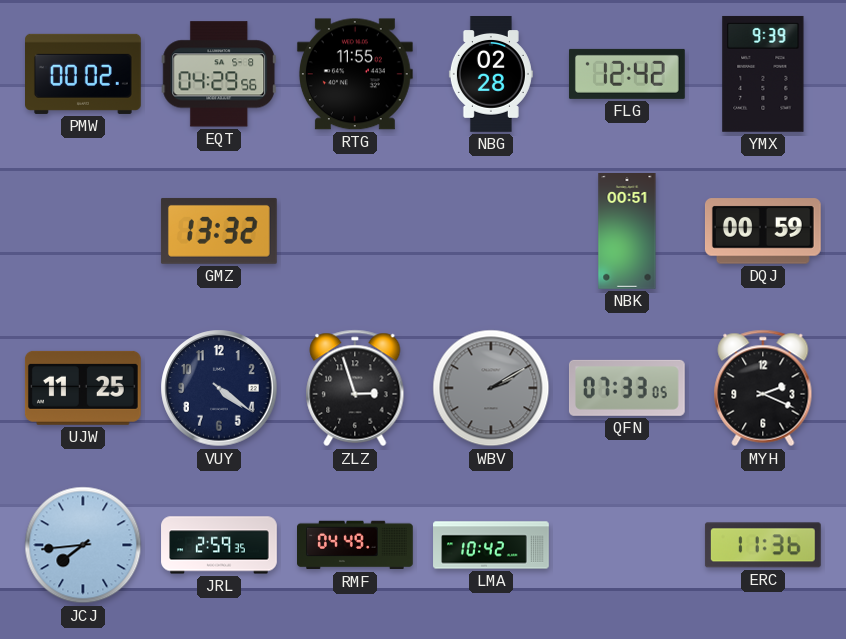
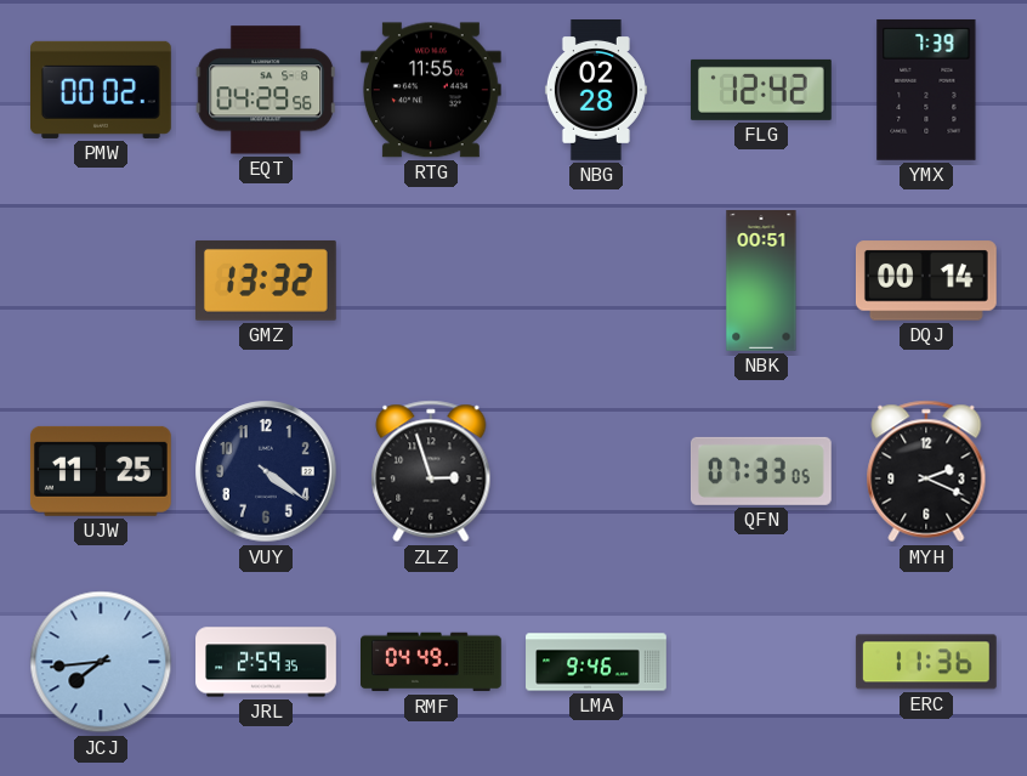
YMX: 9:39 -> 7:39
DQJ: 00:59 -> 00:14
WBV: 2:10 -> none
LMA: 10:42 -> 9:46
